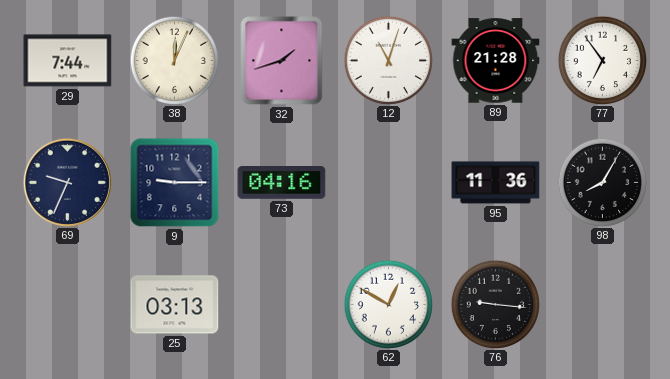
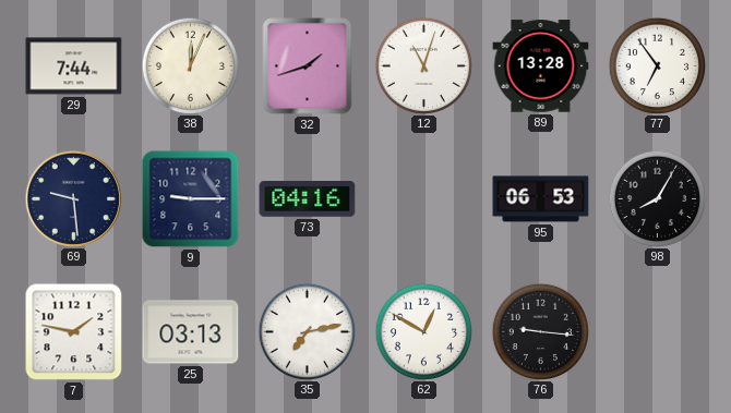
89: 21:28 -> 13:28
69: 9:34 -> 9:29
95: 11:36 -> 06:53
7: none -> 1:47
35: none -> 7:13
